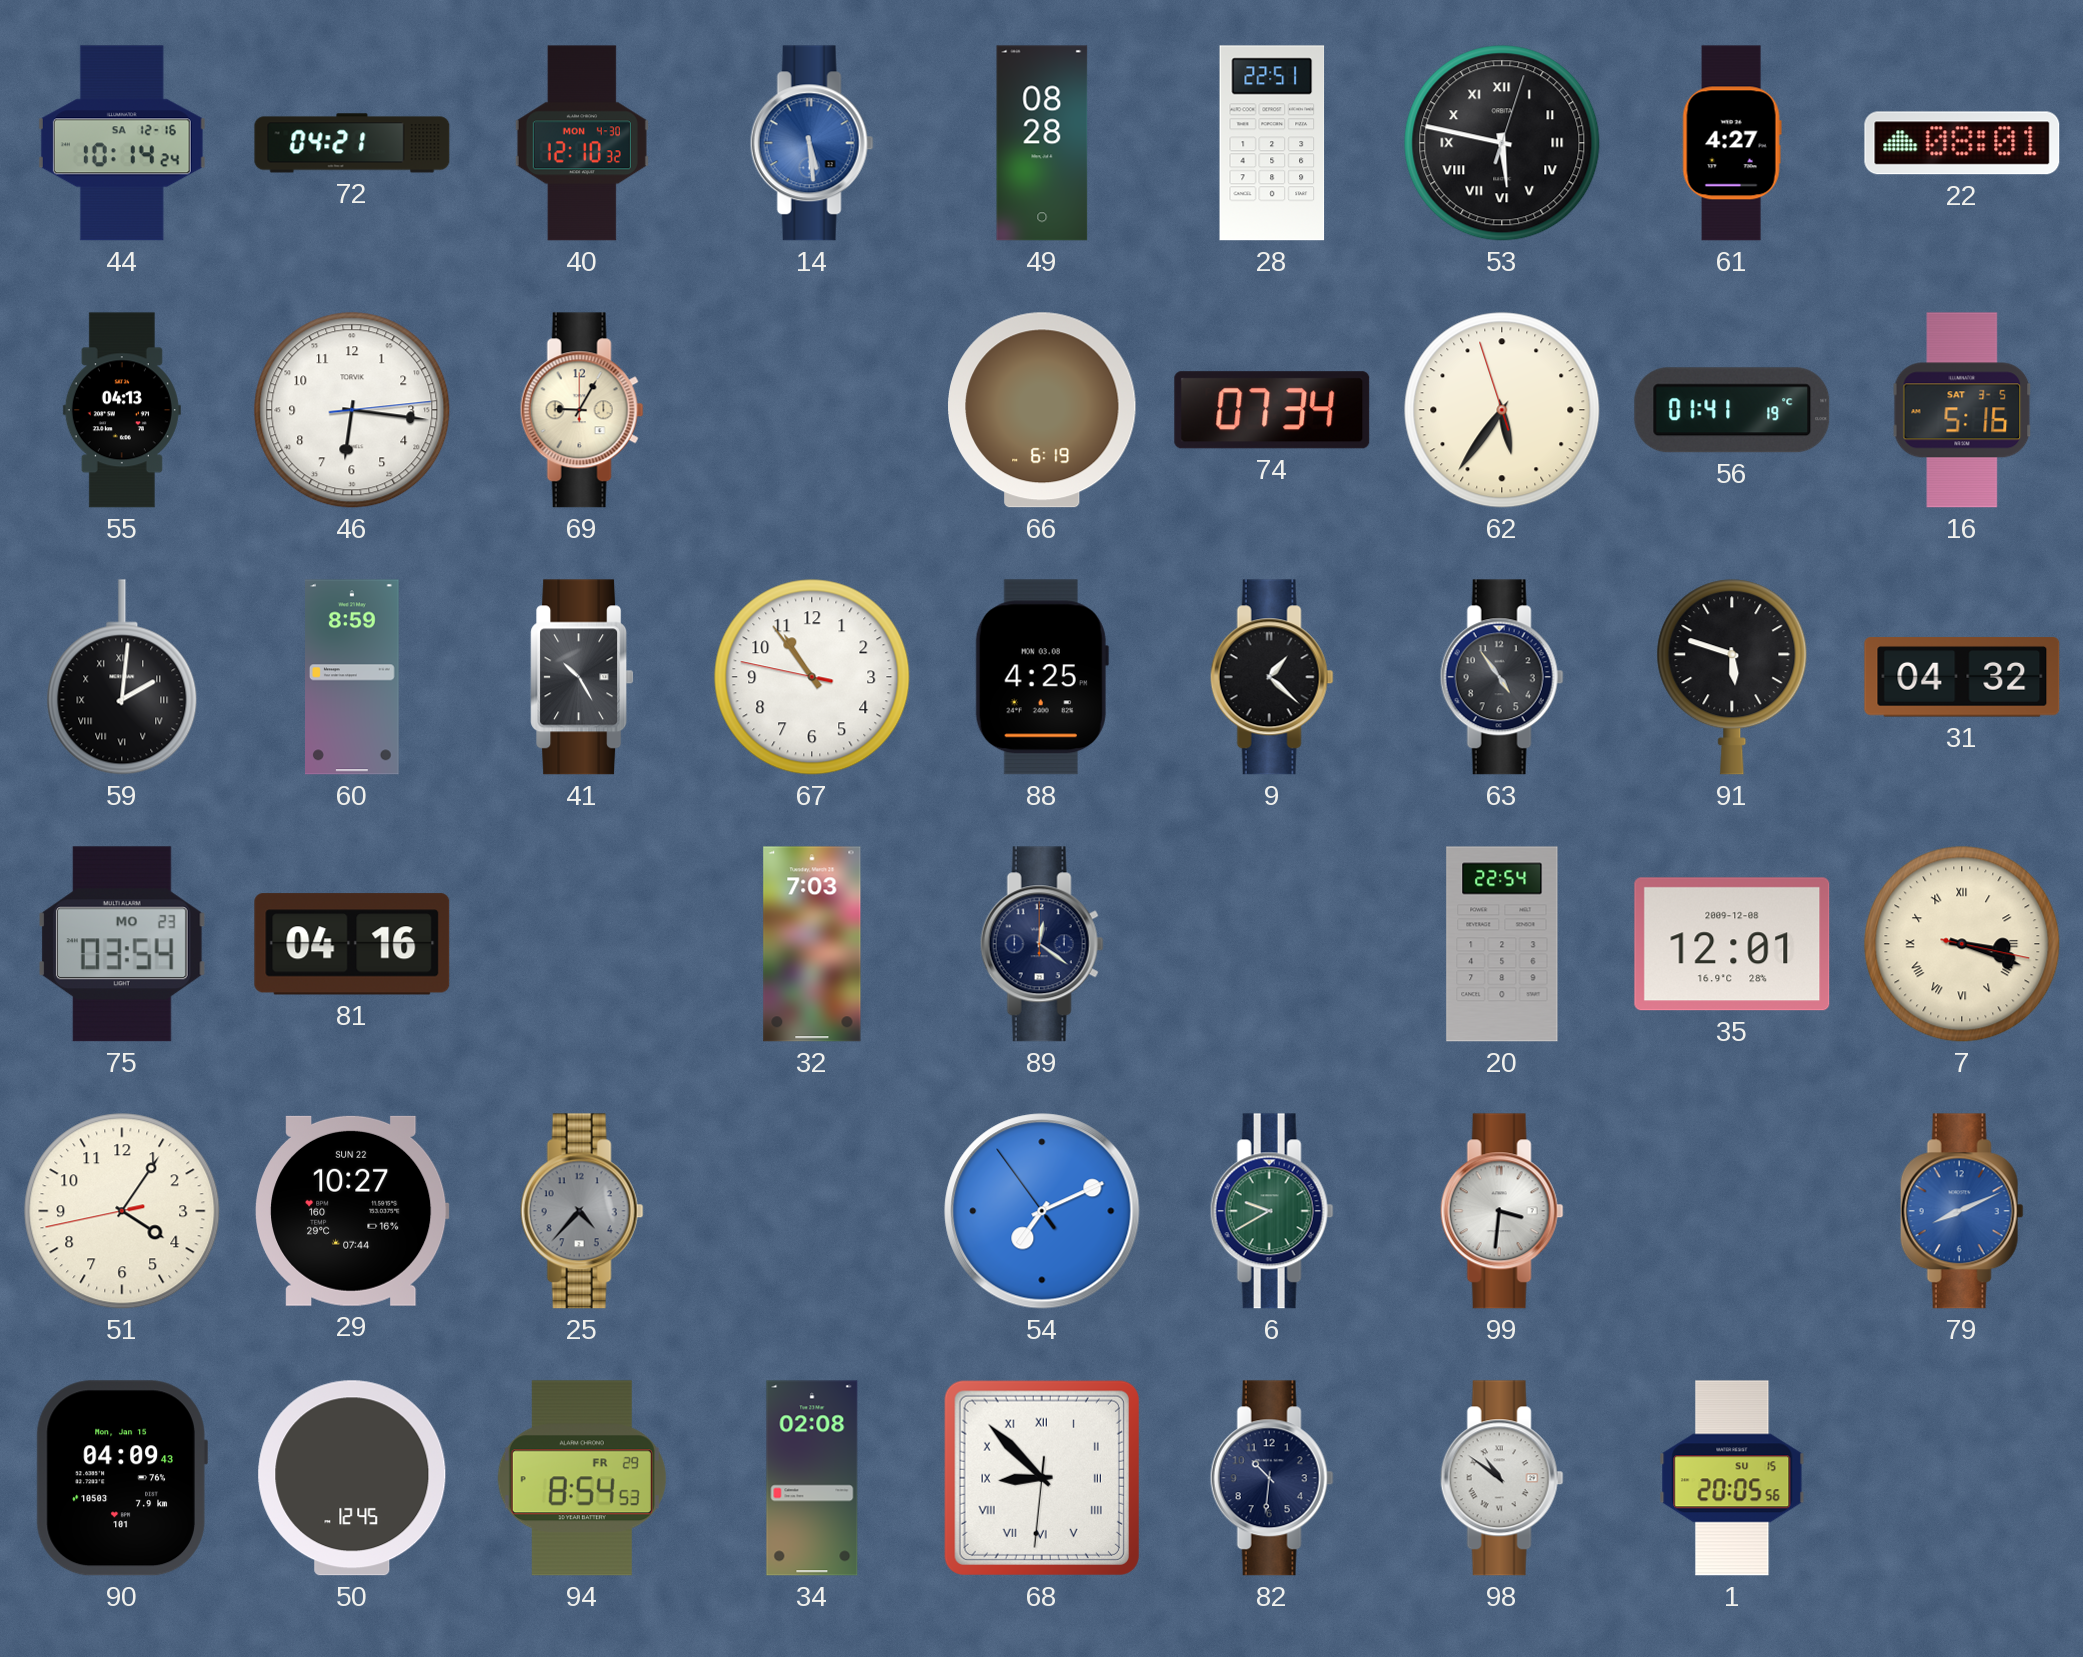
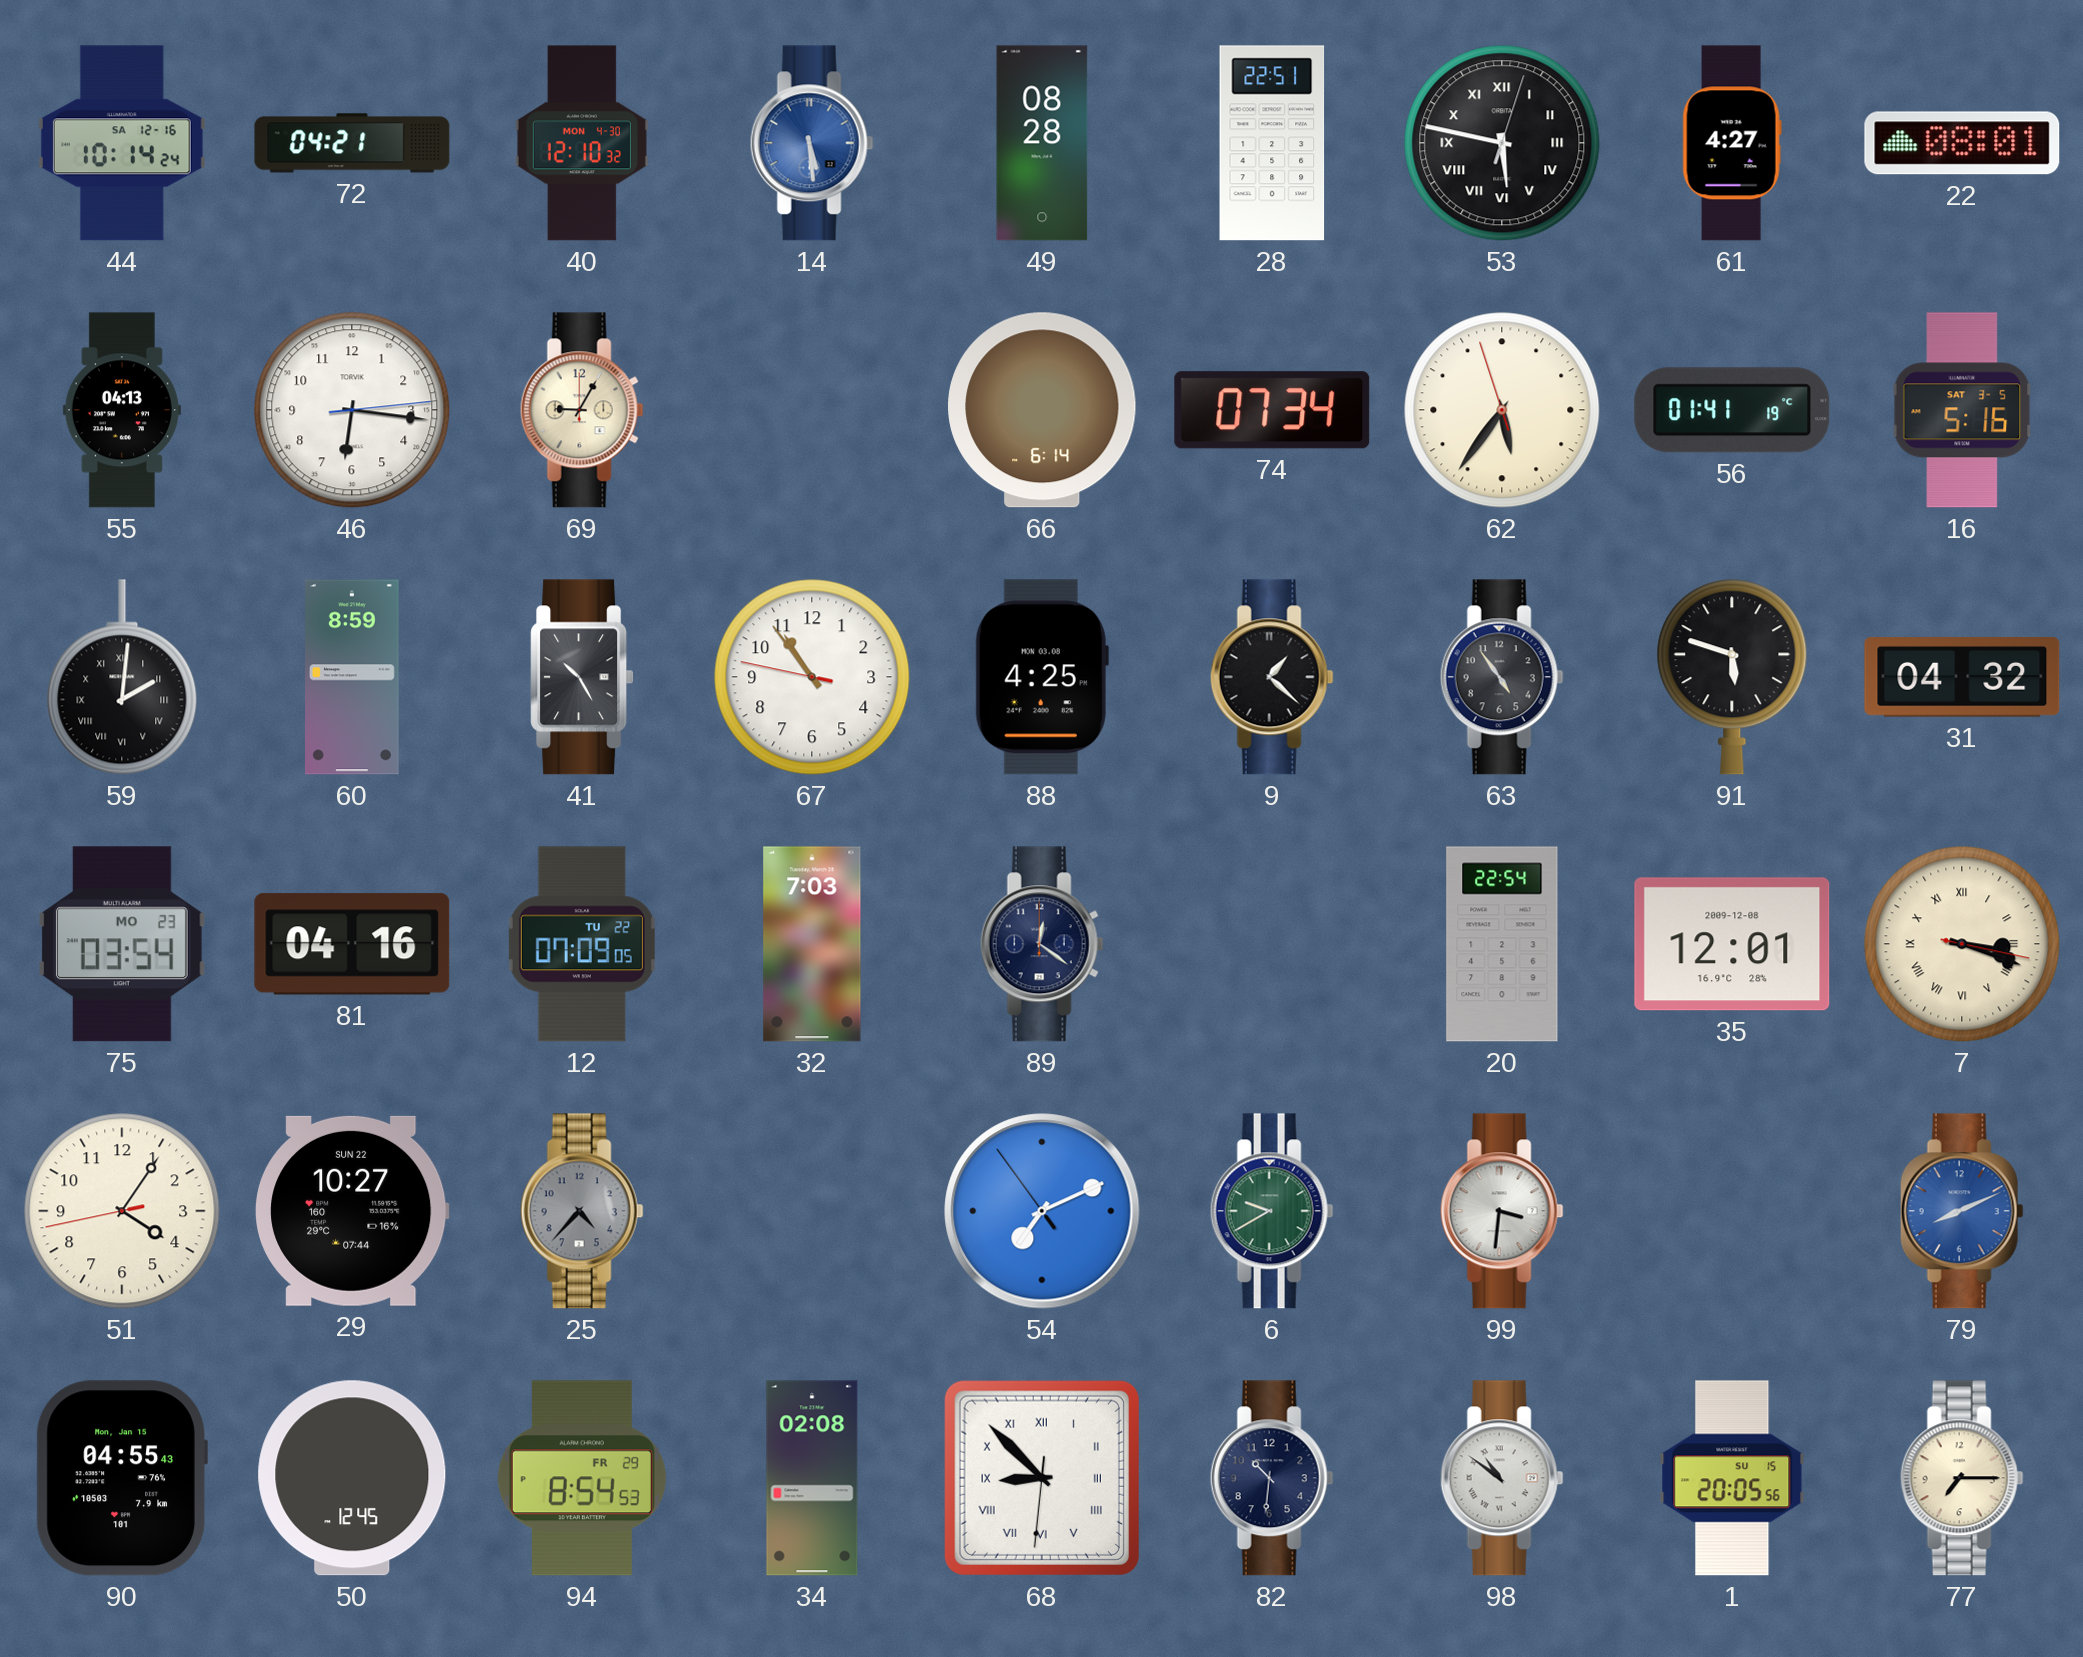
66: 6:19 -> 6:14
12: none -> 07:09
90: 04:09 -> 04:55
77: none -> 7:15
